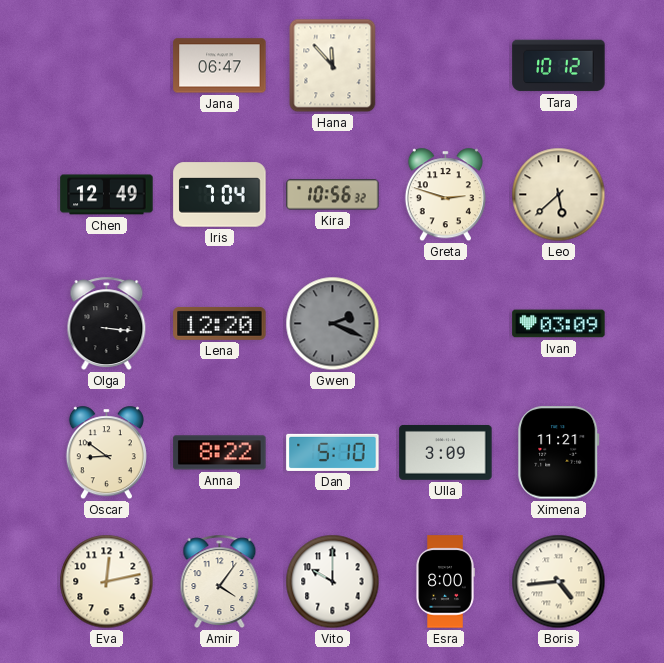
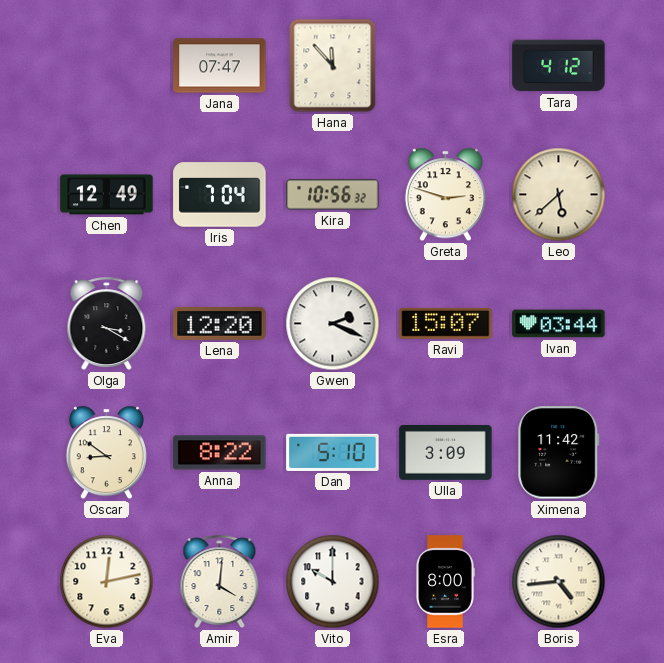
Jana: 06:47 -> 07:47
Tara: 10:12 -> 4:12
Olga: 3:16 -> 3:20
Gwen dial: grey -> white
Ravi: none -> 15:07
Ivan: 03:09 -> 03:44
Ximena: 11:21 -> 11:42
Amir: 4:06 -> 4:01
